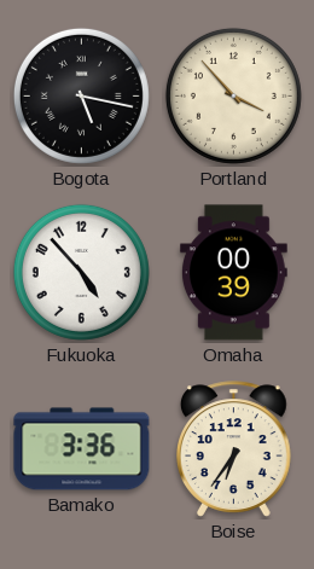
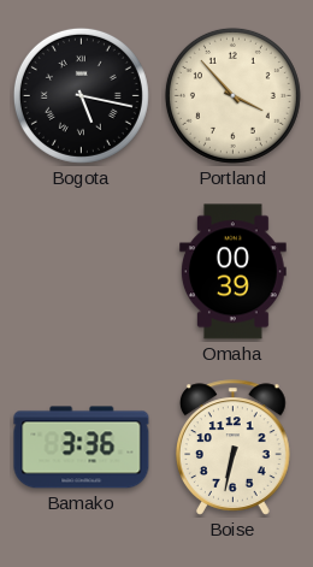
Fukuoka: 4:53 -> none
Boise: 6:36 -> 6:32
